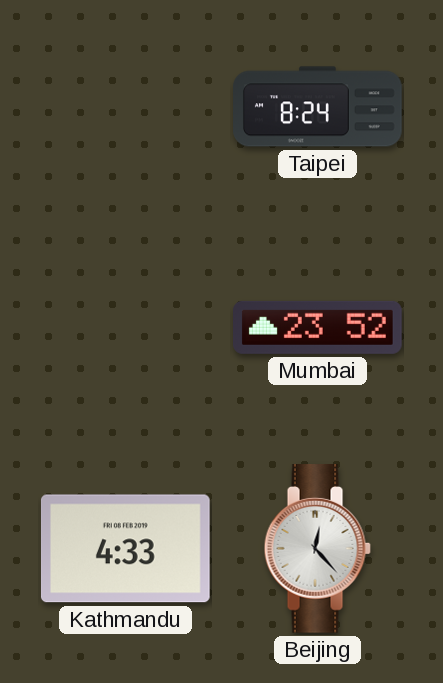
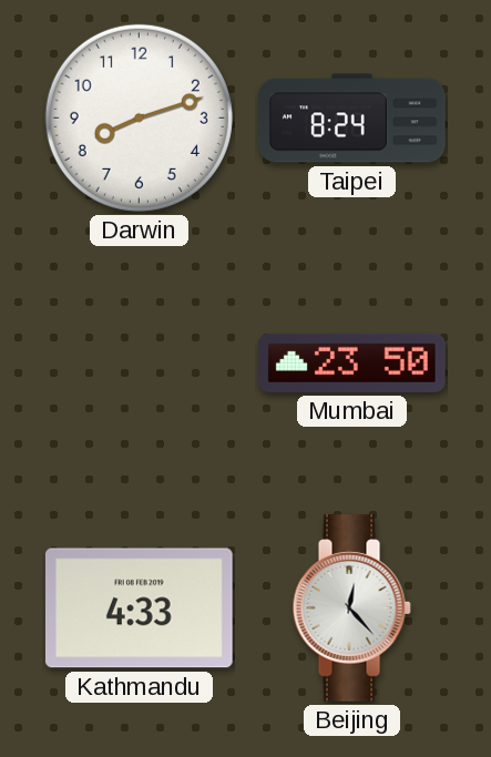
Darwin: none -> 8:12
Mumbai: 23:52 -> 23:50
